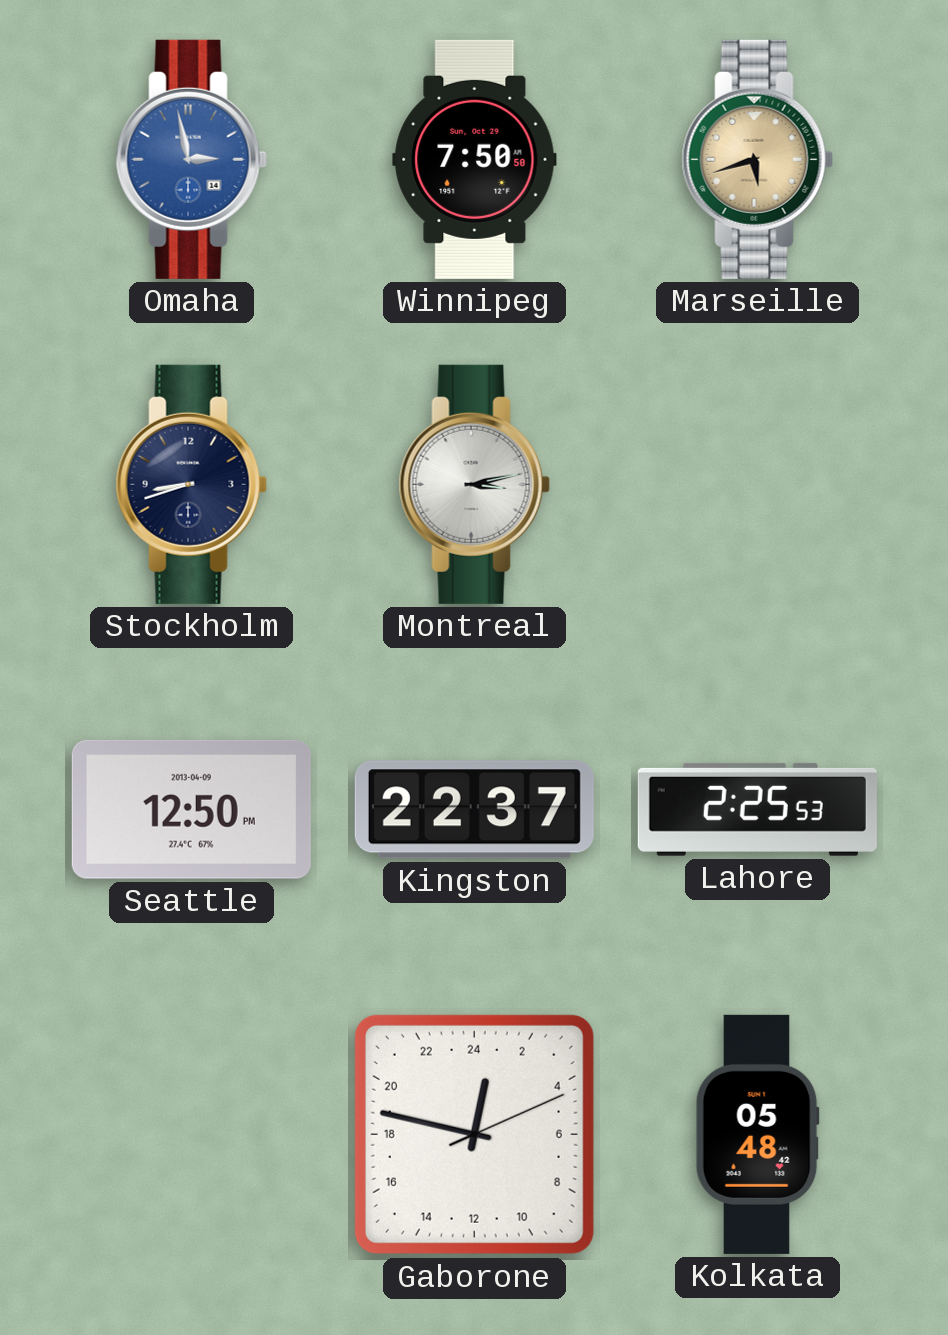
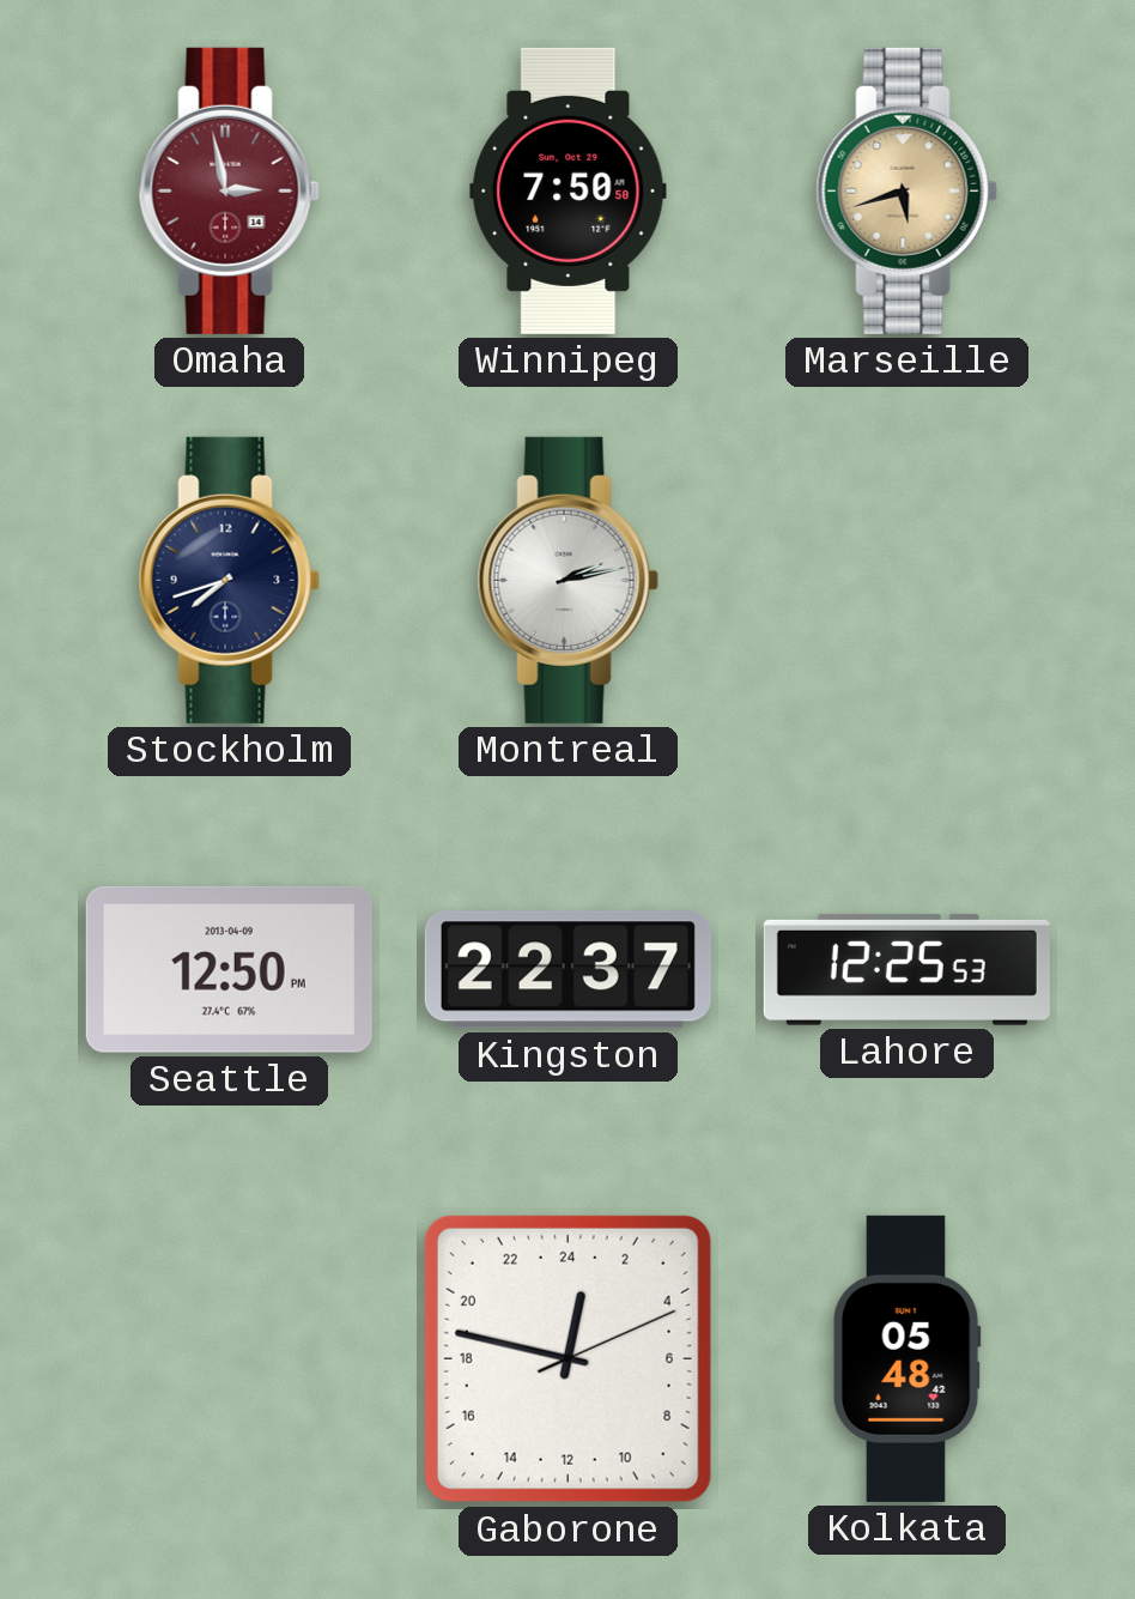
Omaha dial: blue -> burgundy
Stockholm: 8:42 -> 7:42
Montreal: 3:13 -> 2:13
Lahore: 2:25 -> 12:25
